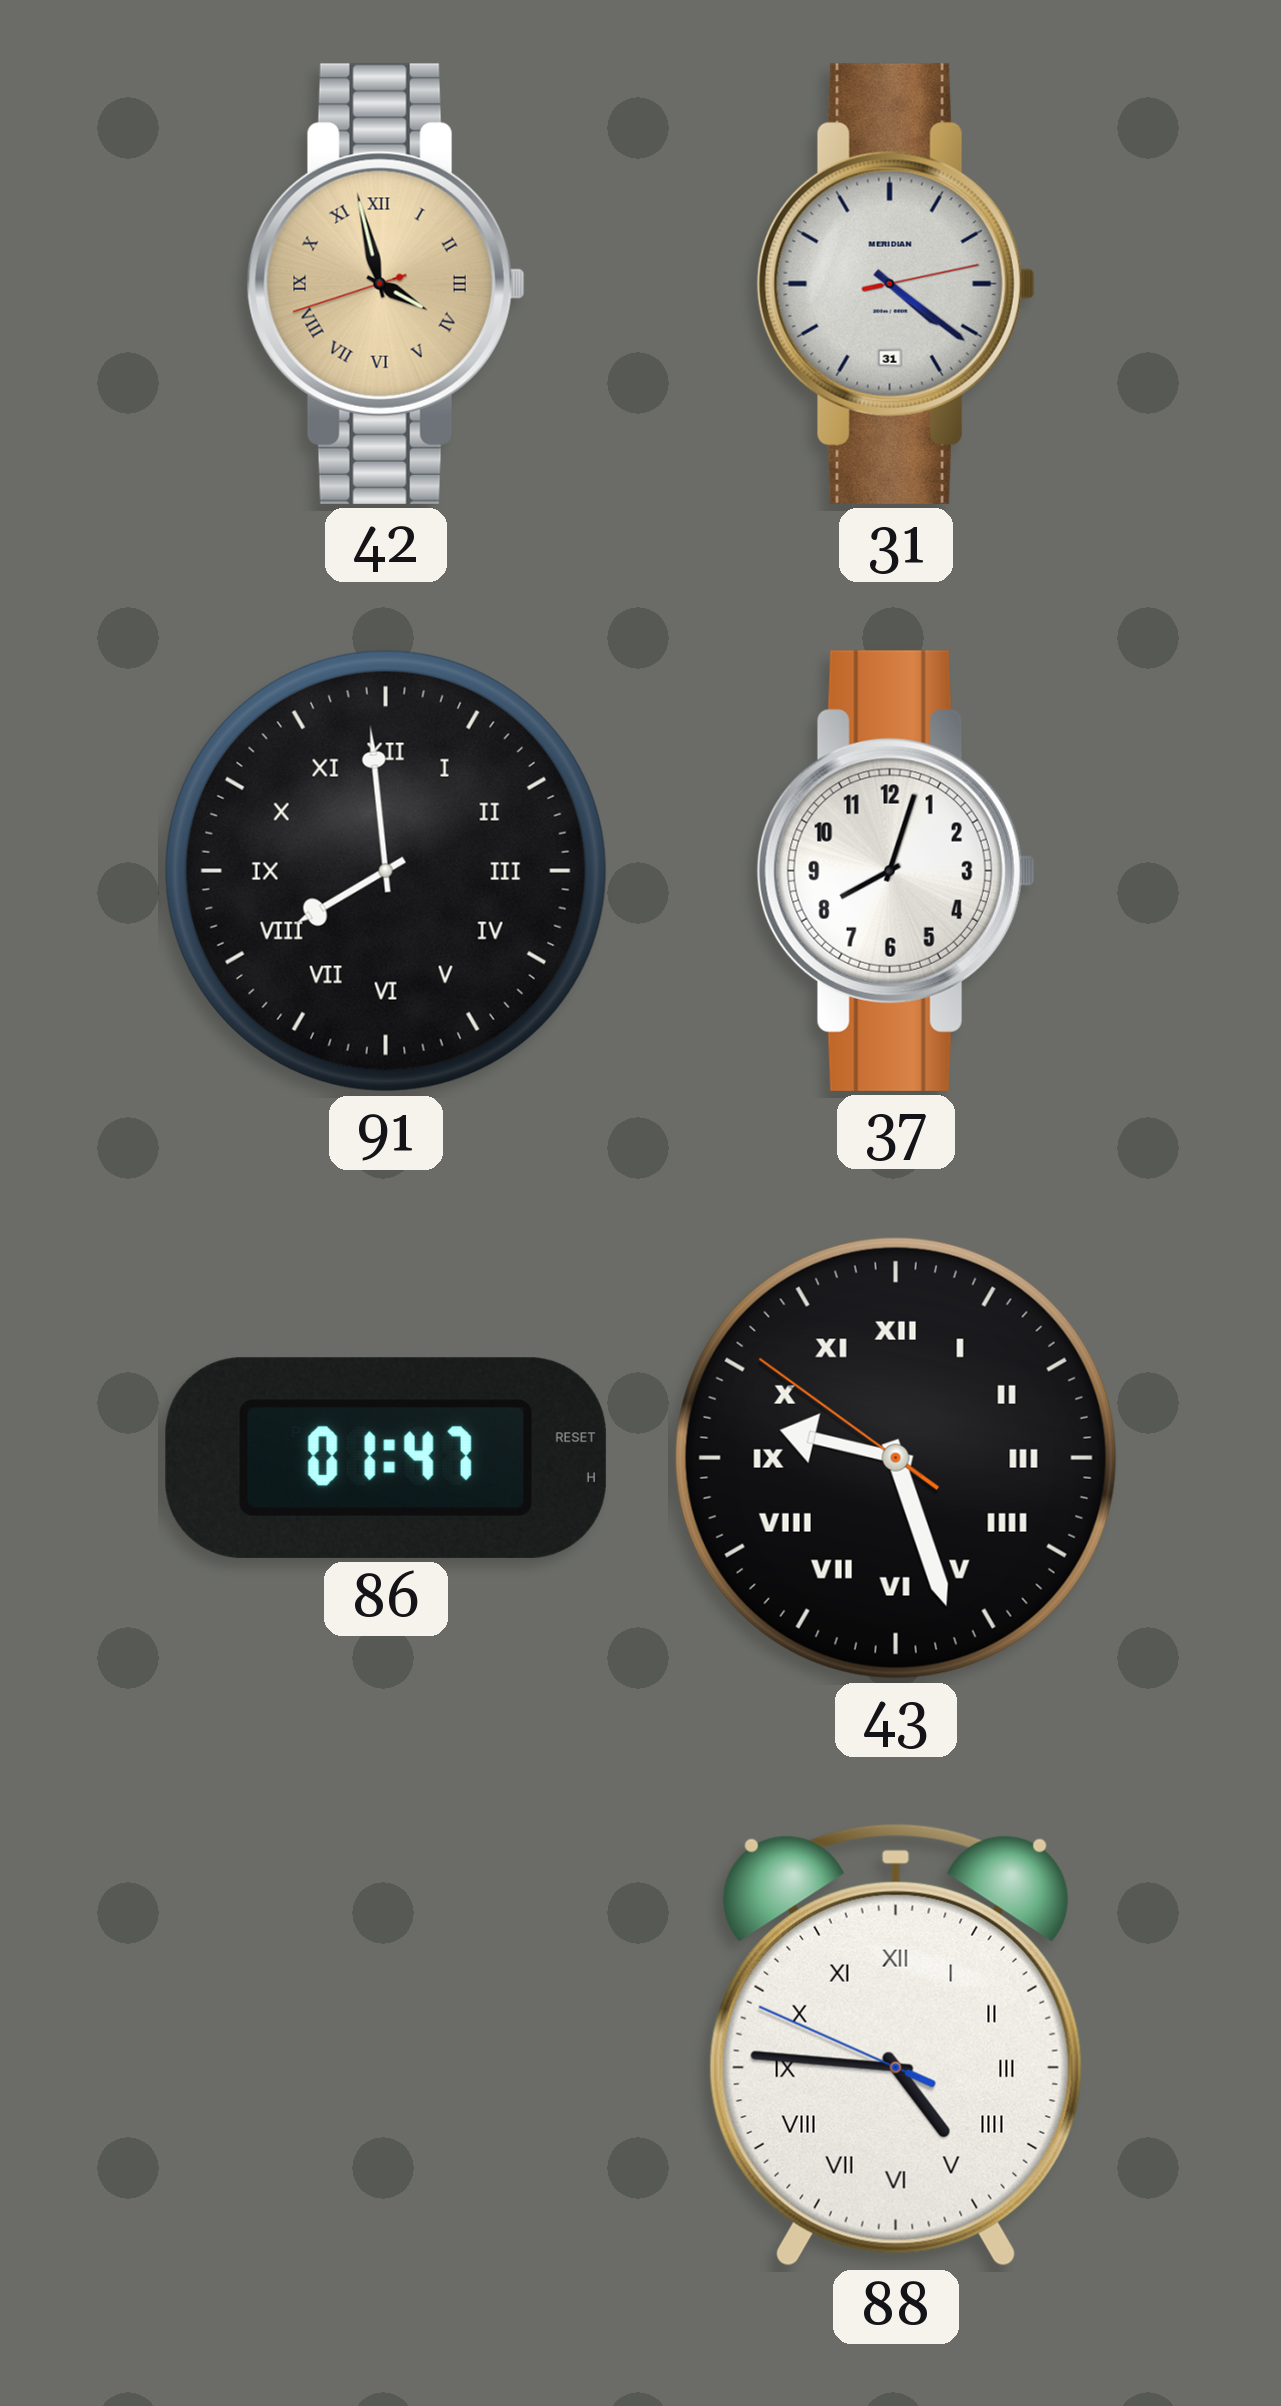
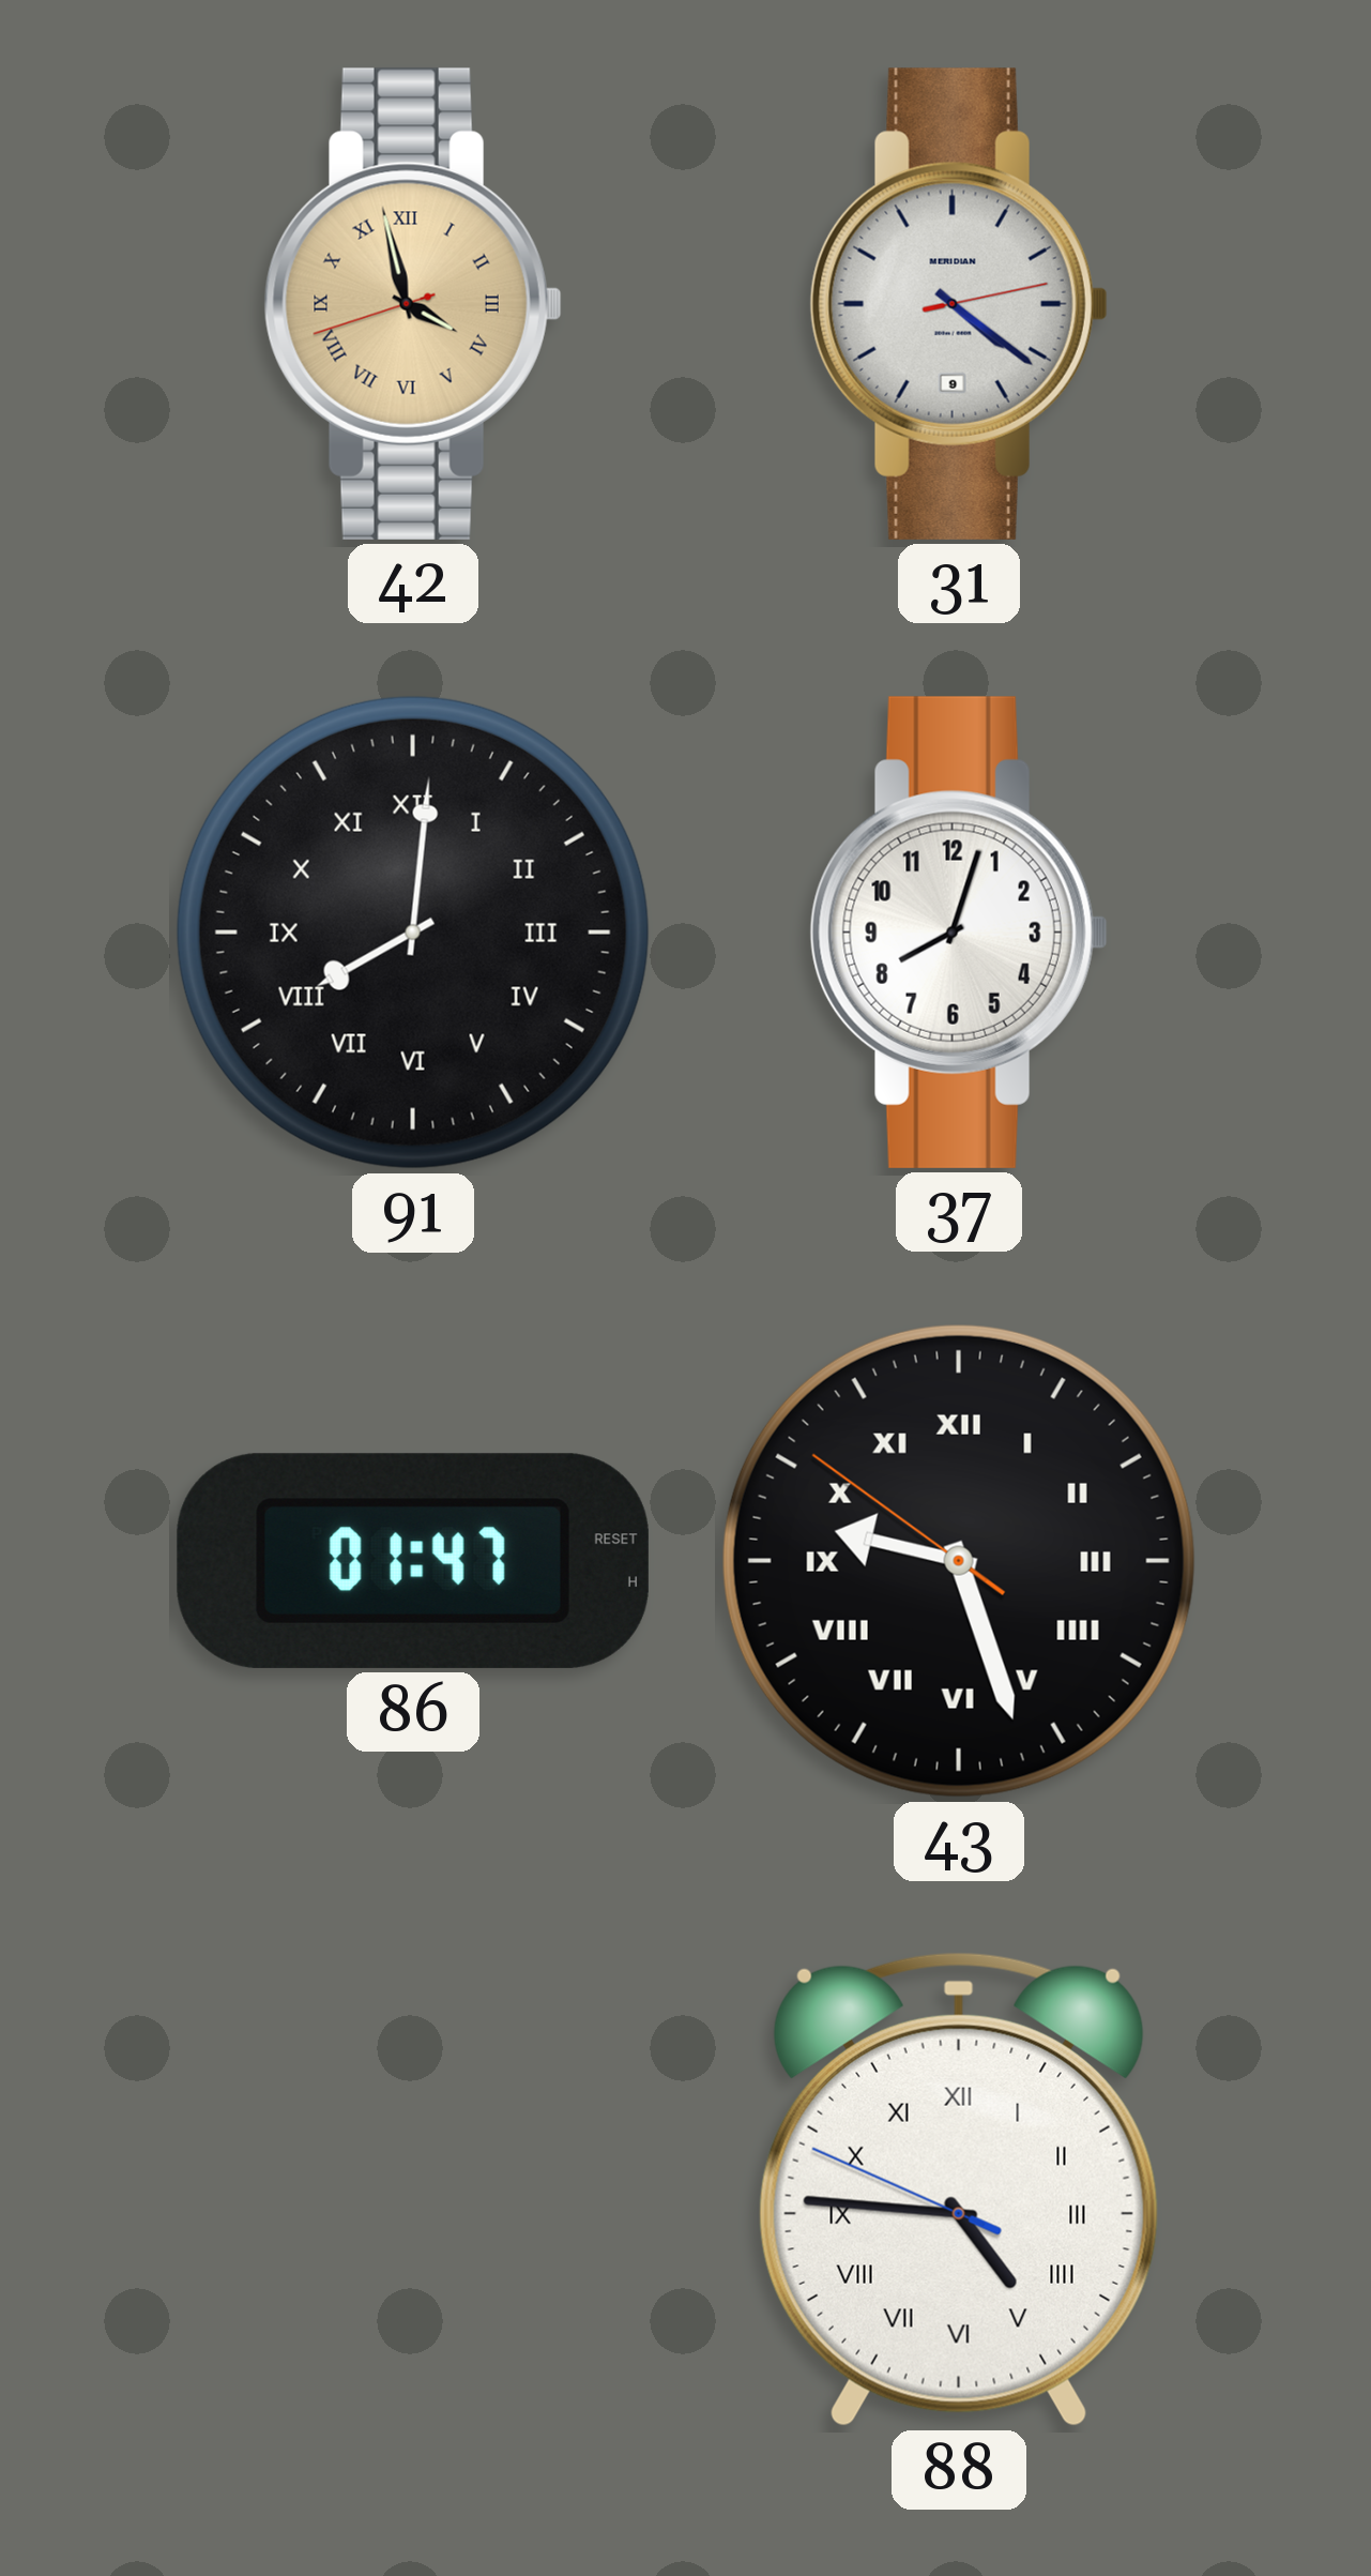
31 date: 31 -> 9
91: 7:59 -> 8:01
